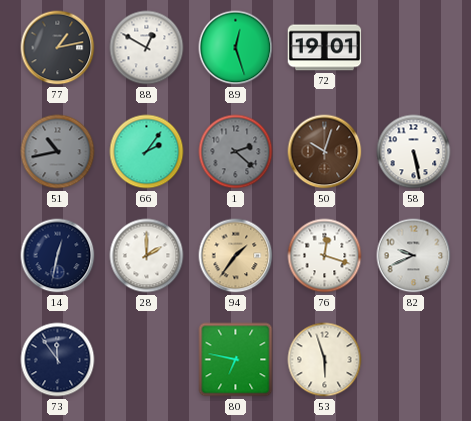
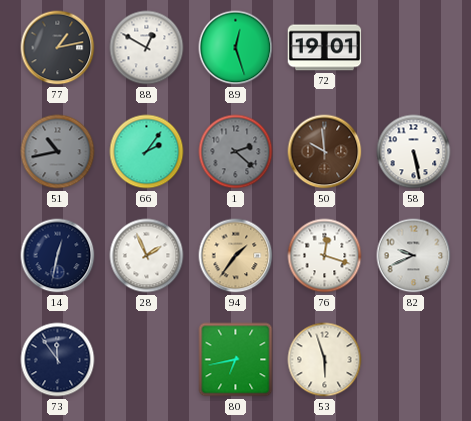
50: 10:03 -> 9:59
28: 2:00 -> 1:56
80: 6:47 -> 6:43
